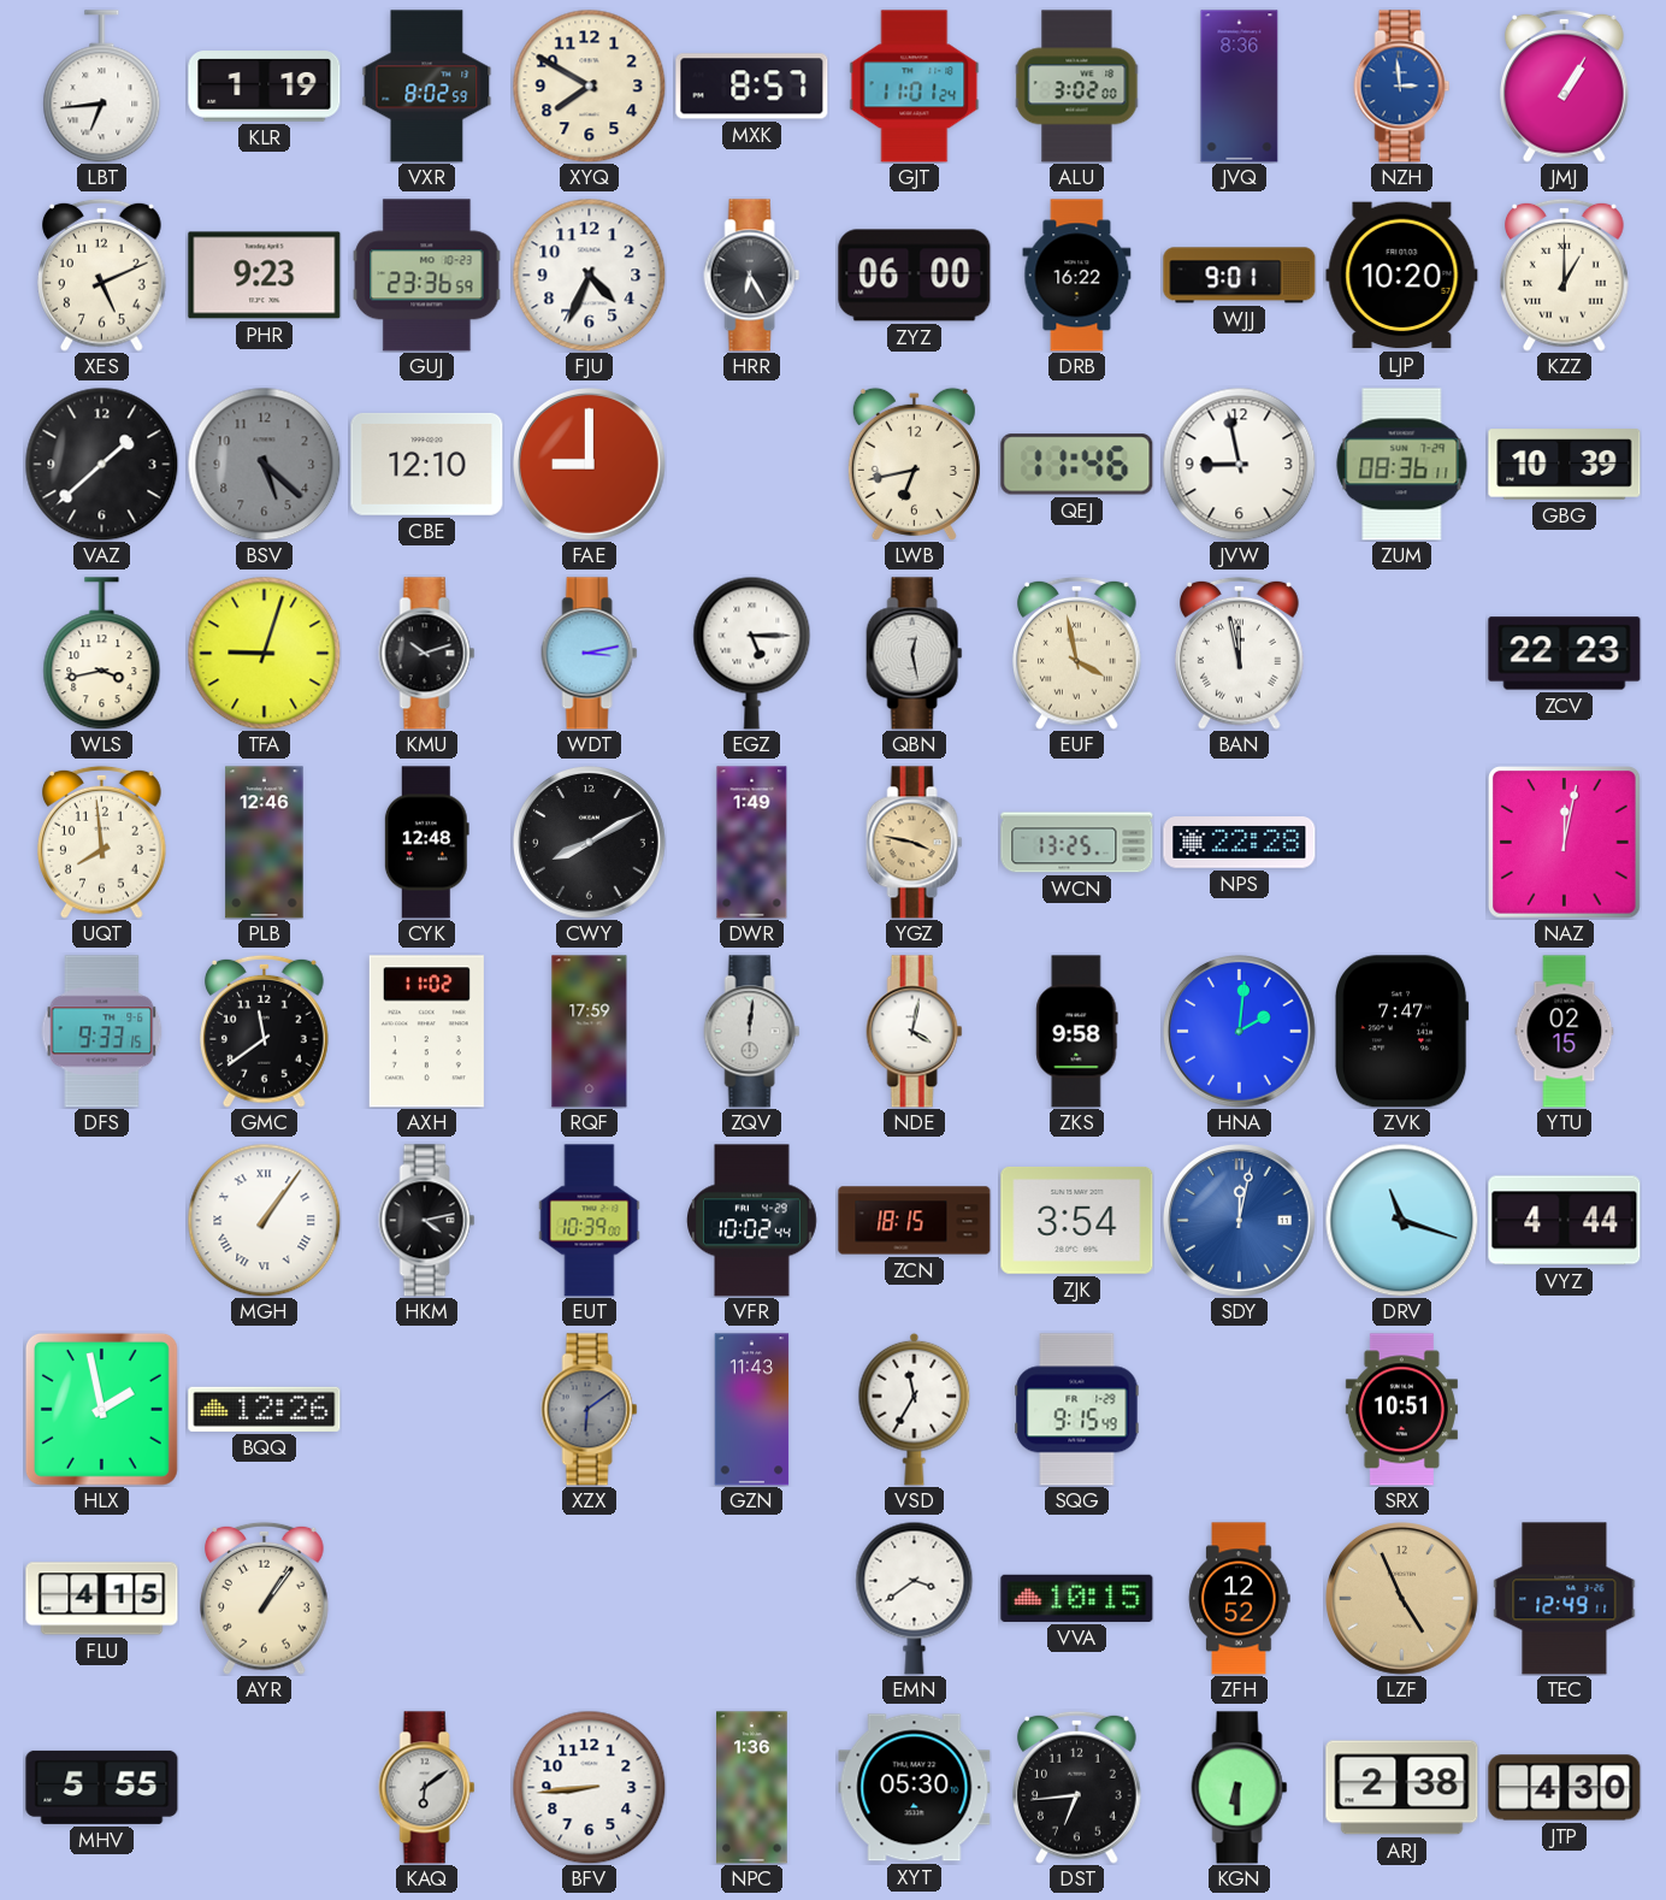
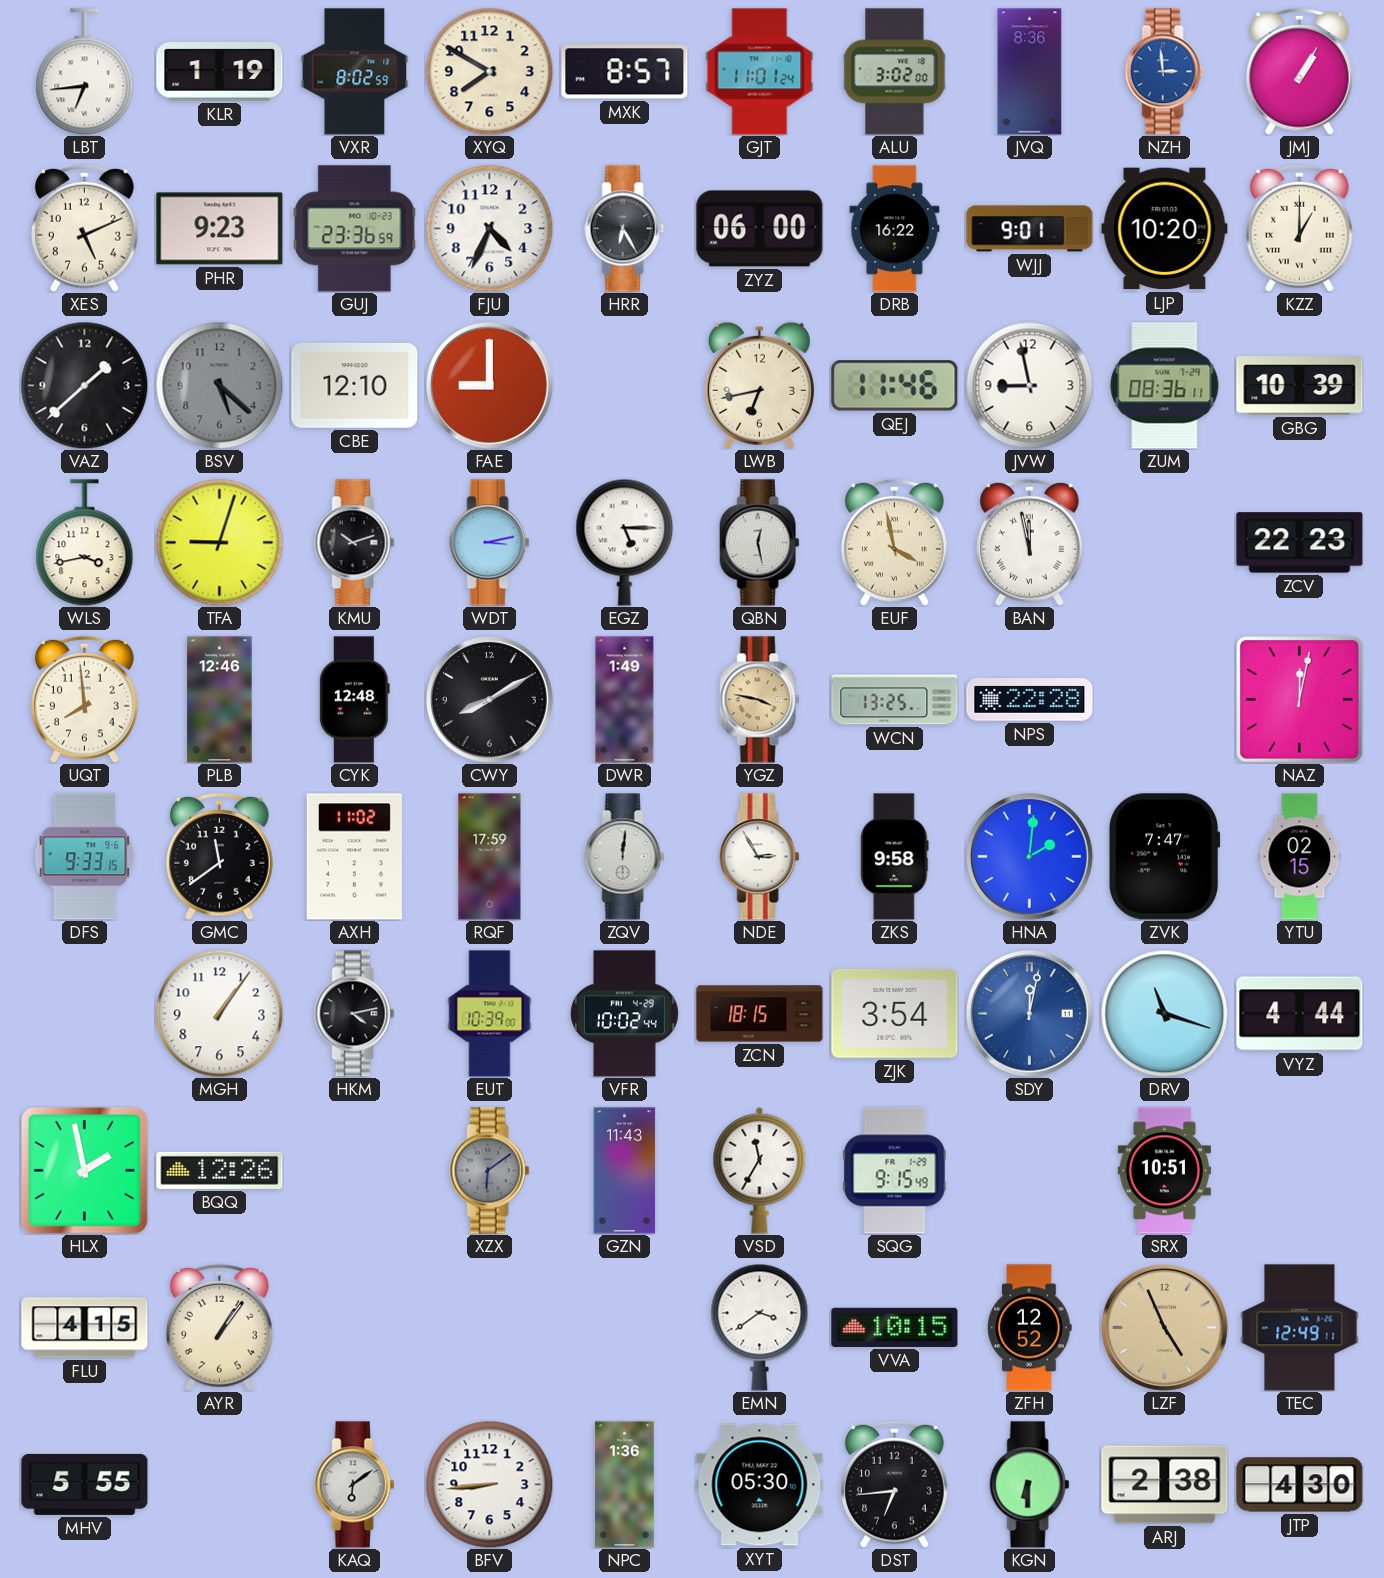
NDE: 4:02 -> 2:55
MGH numerals: Roman -> Arabic
